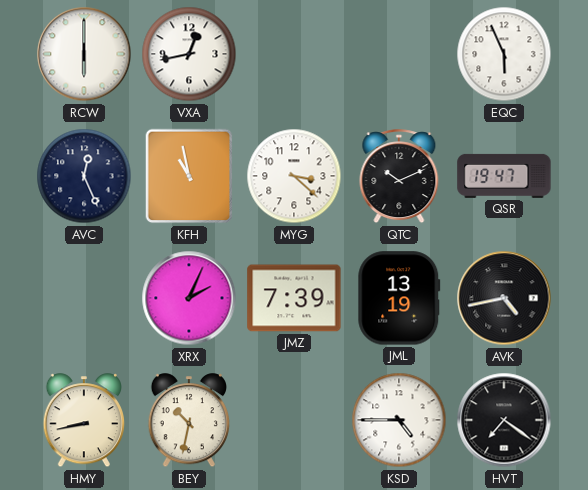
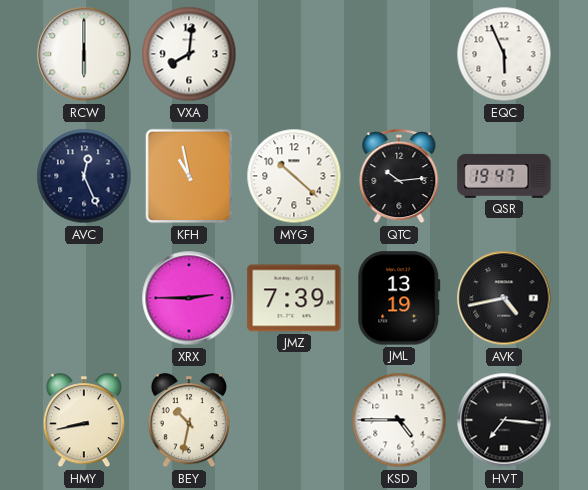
VXA: 12:43 -> 8:01
MYG: 3:22 -> 10:22
QTC: 10:11 -> 10:14
XRX: 2:04 -> 2:45
HVT: 7:21 -> 7:16
